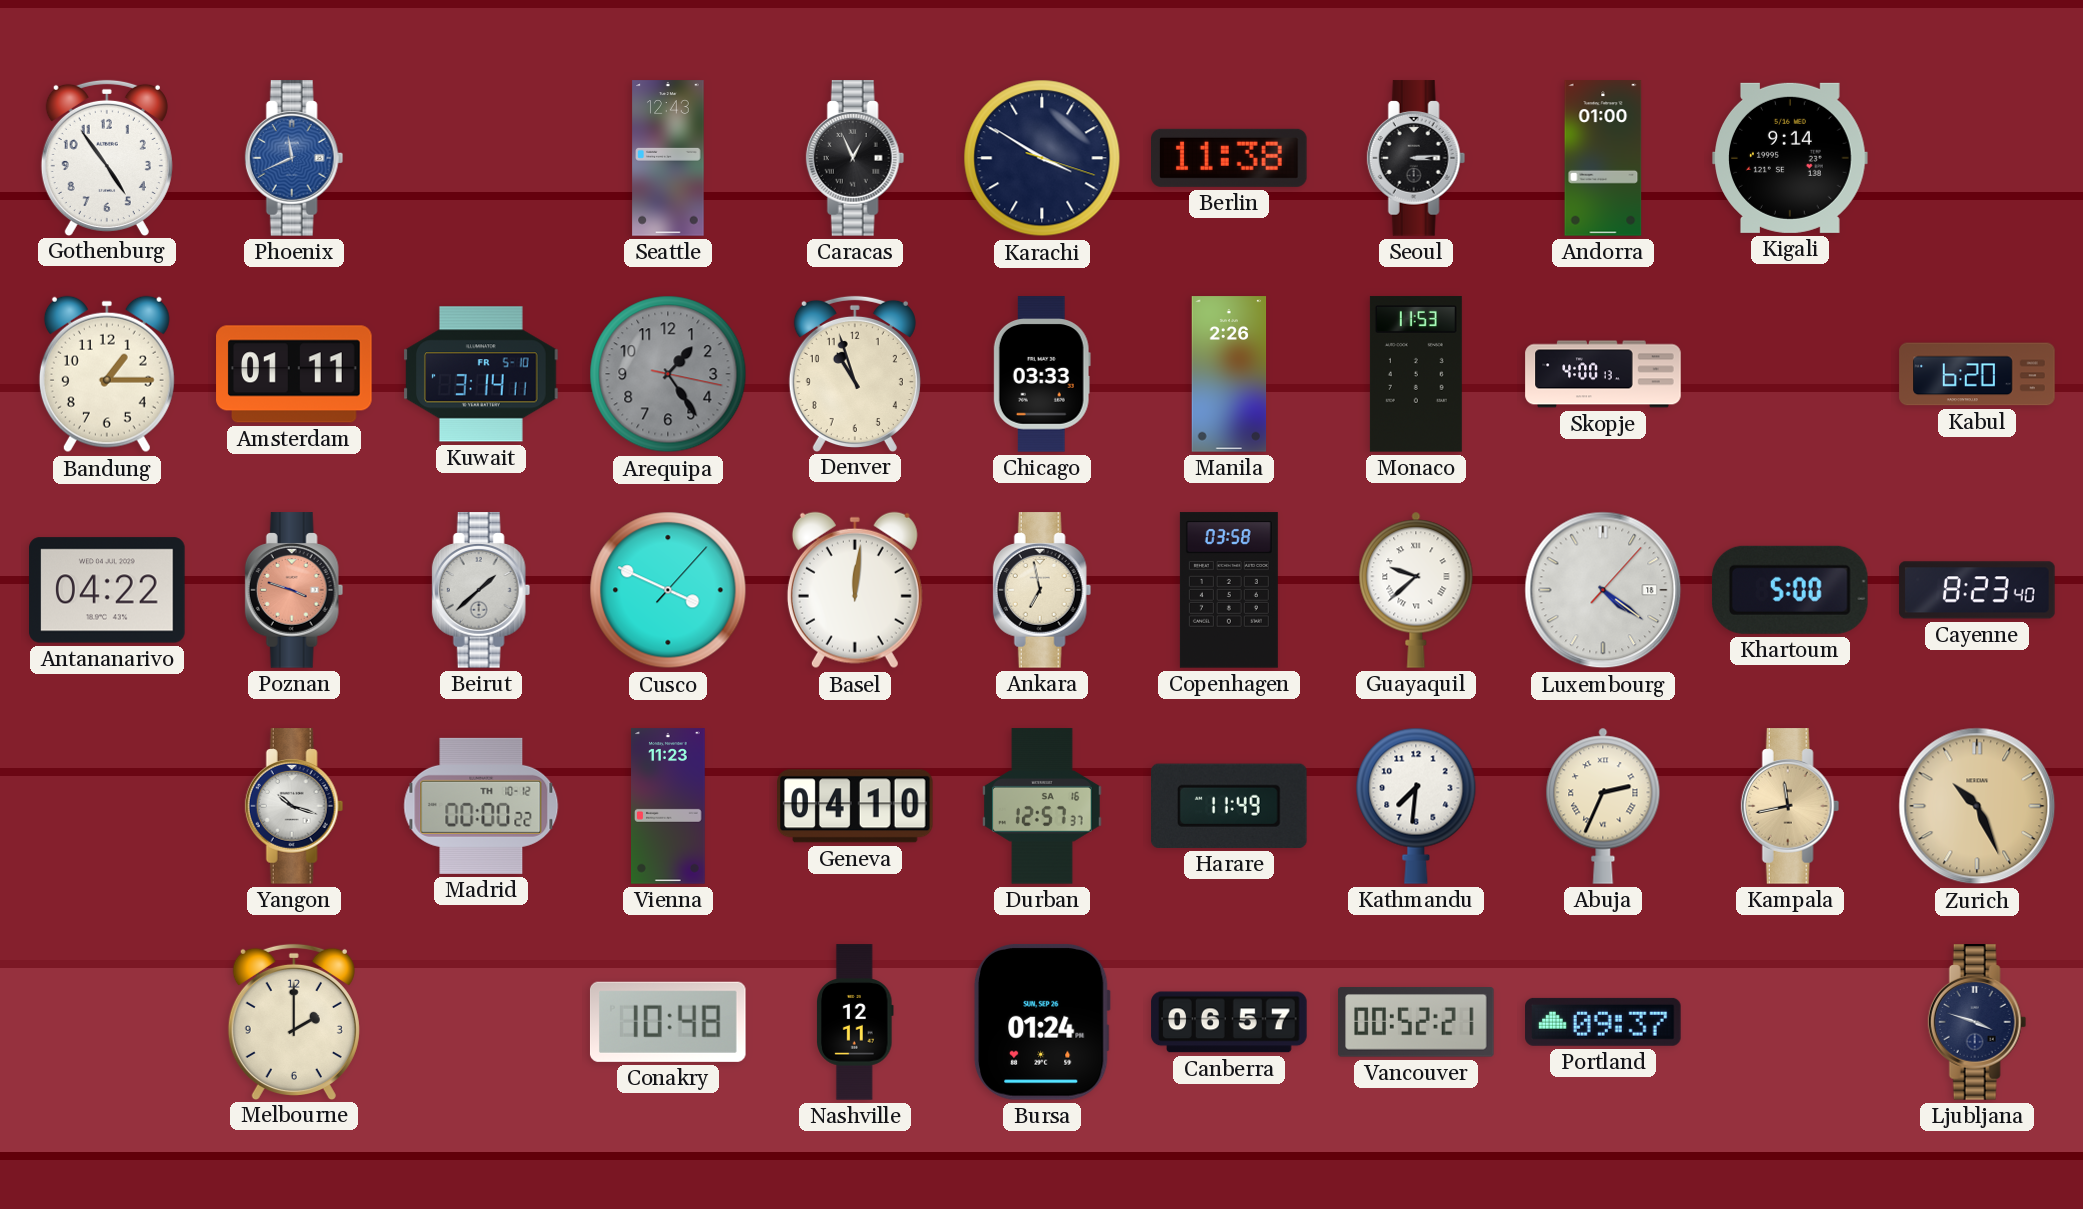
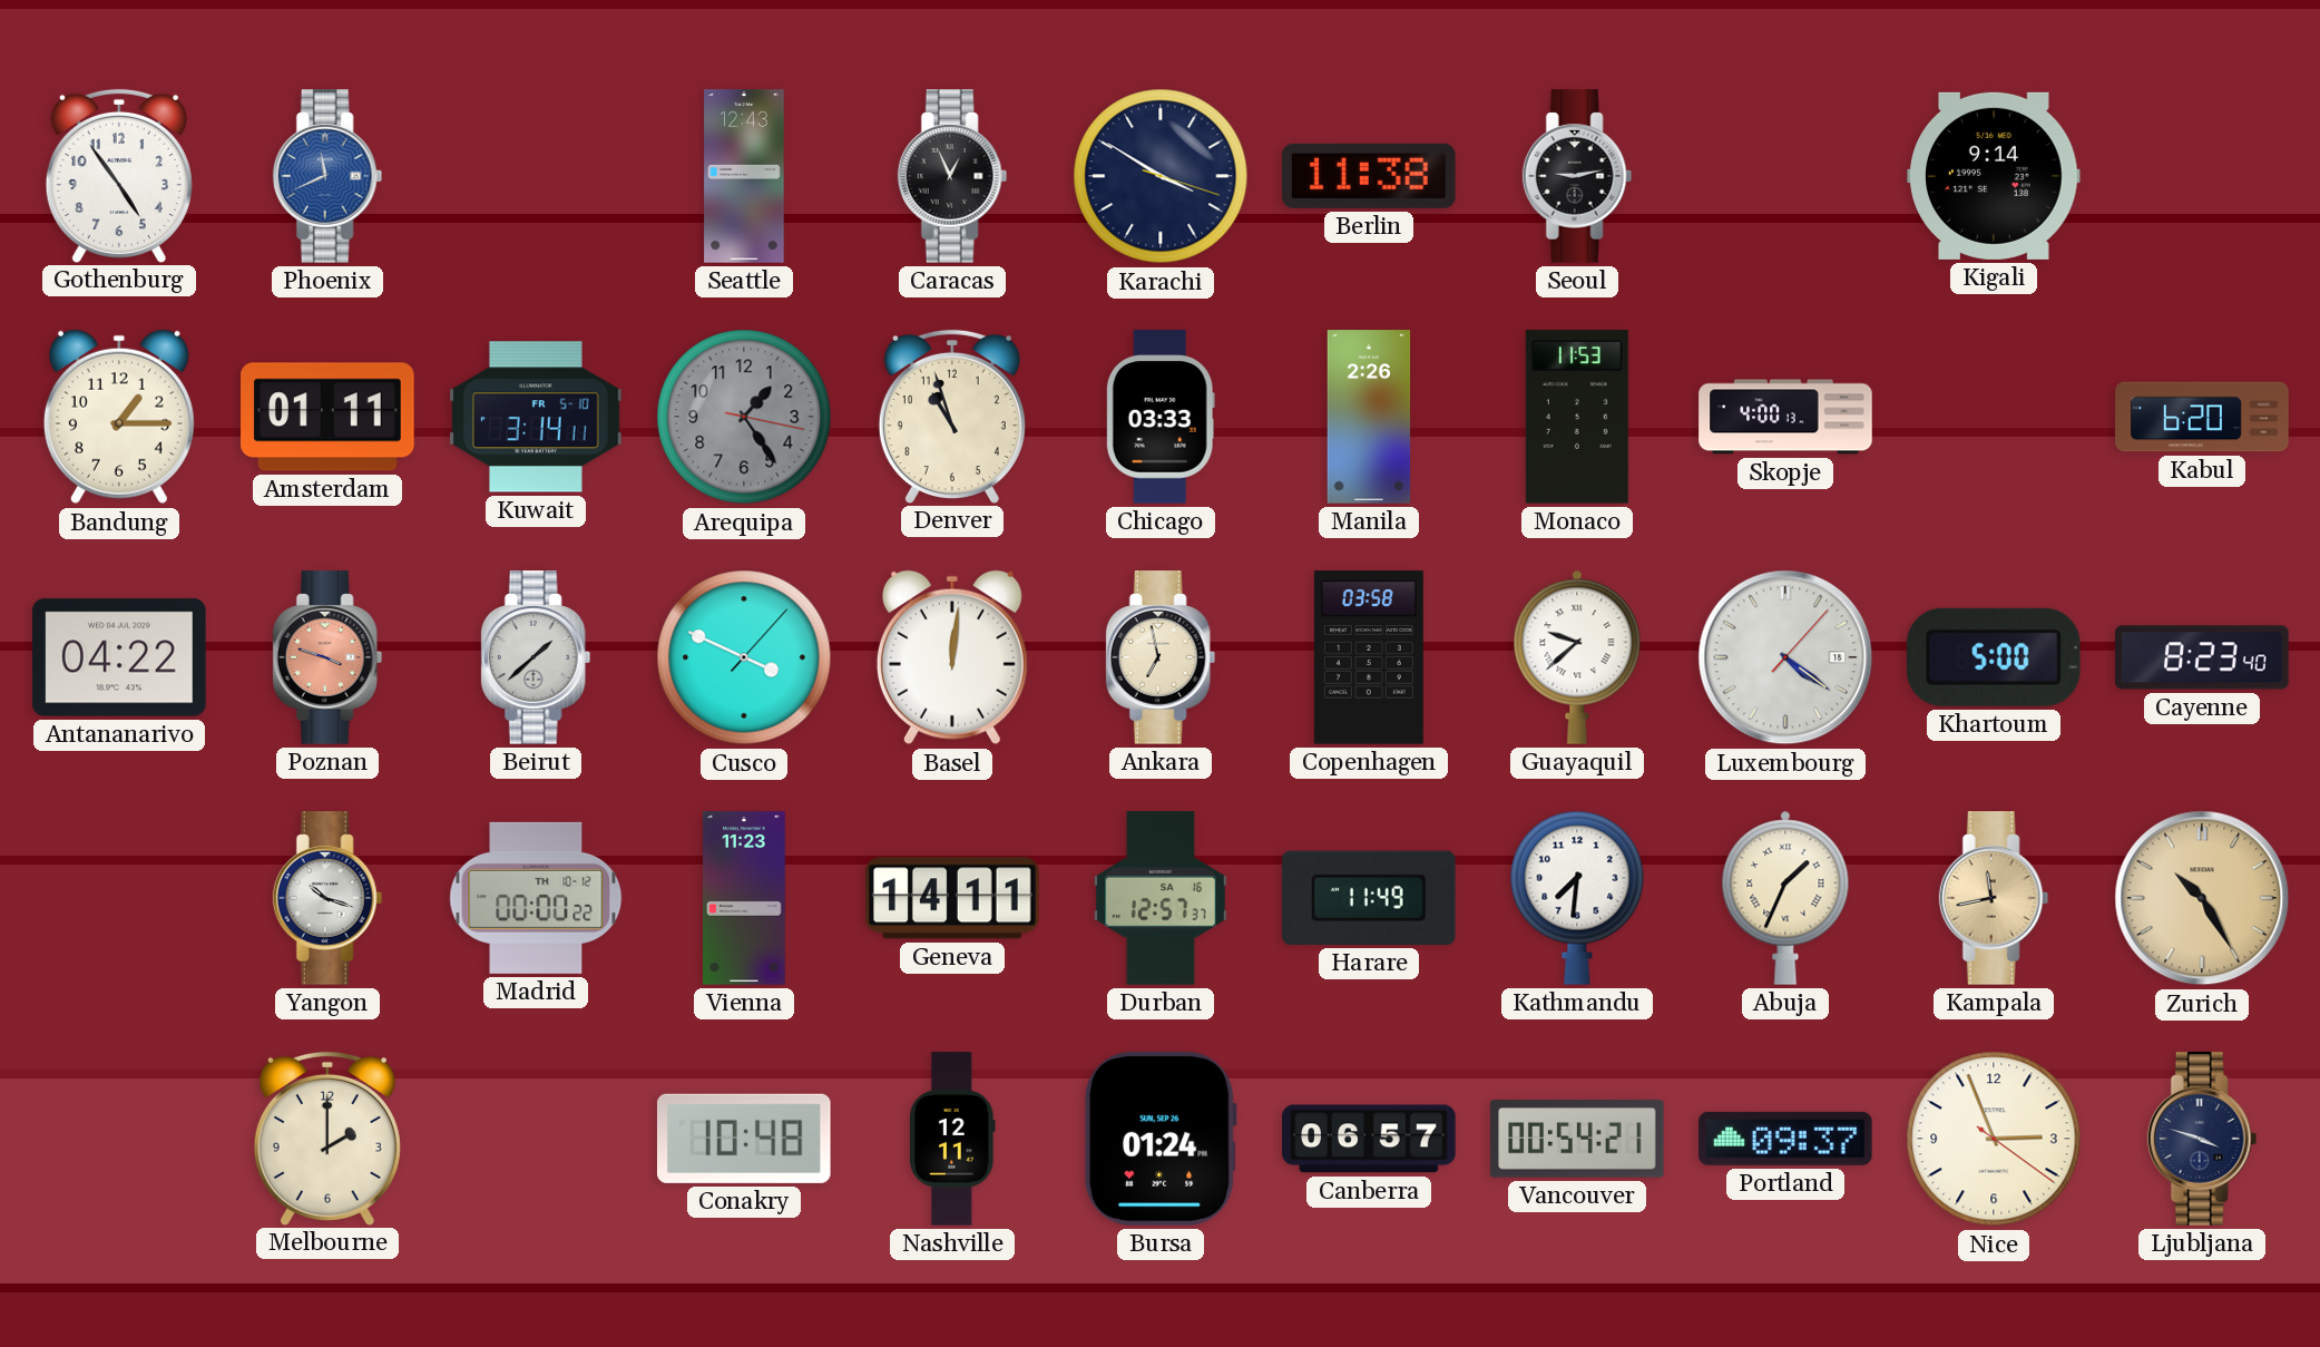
Seoul: 3:14 -> 9:13
Andorra: 01:00 -> none
Geneva: 04:10 -> 14:11
Abuja: 2:34 -> 1:34
Zurich: 10:26 -> 10:25
Vancouver: 00:52 -> 00:54
Nice: none -> 2:56
